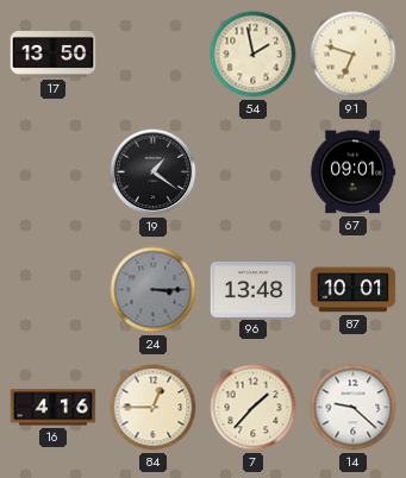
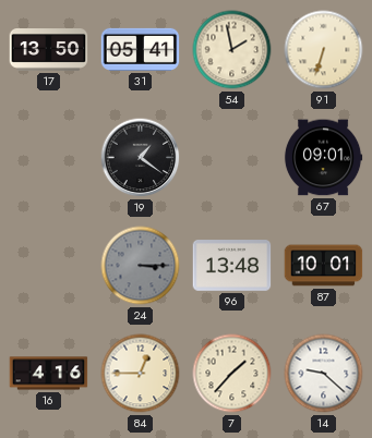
31: none -> 05:41
91: 6:48 -> 6:33
